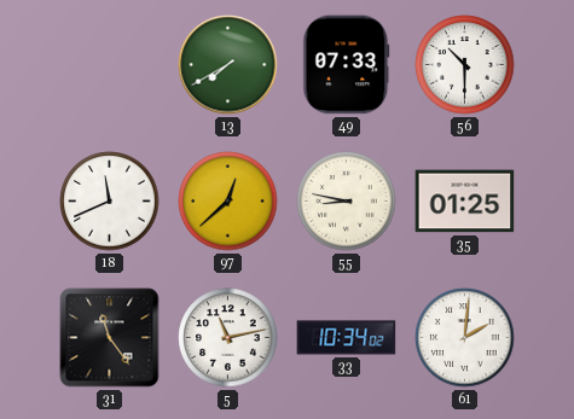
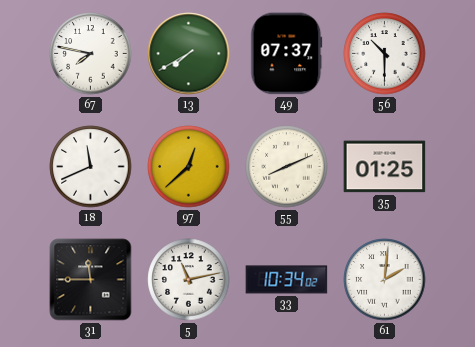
67: none -> 7:47
49: 07:33 -> 07:37
55: 8:47 -> 8:11
31: 11:24 -> 11:45
